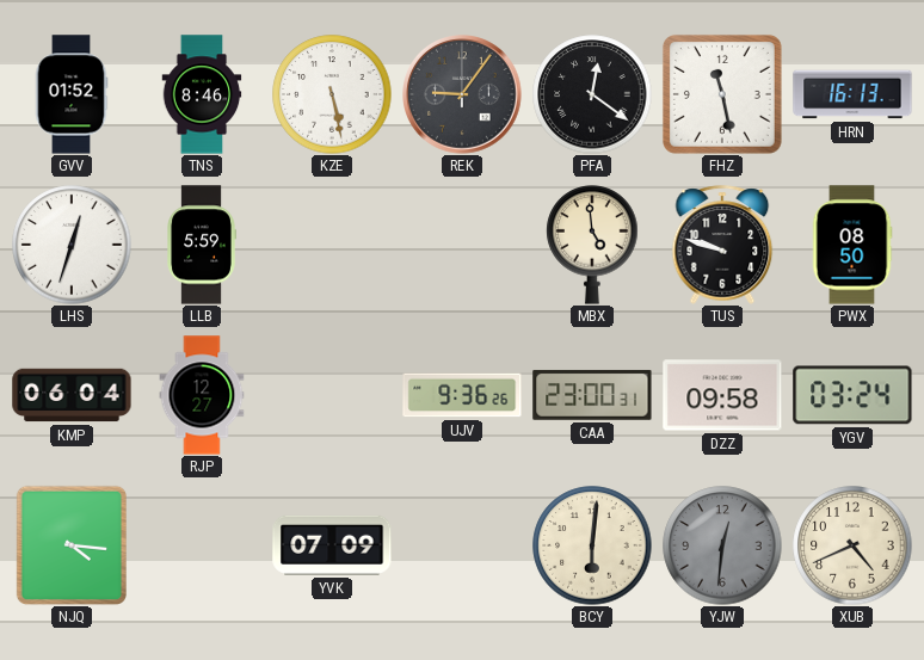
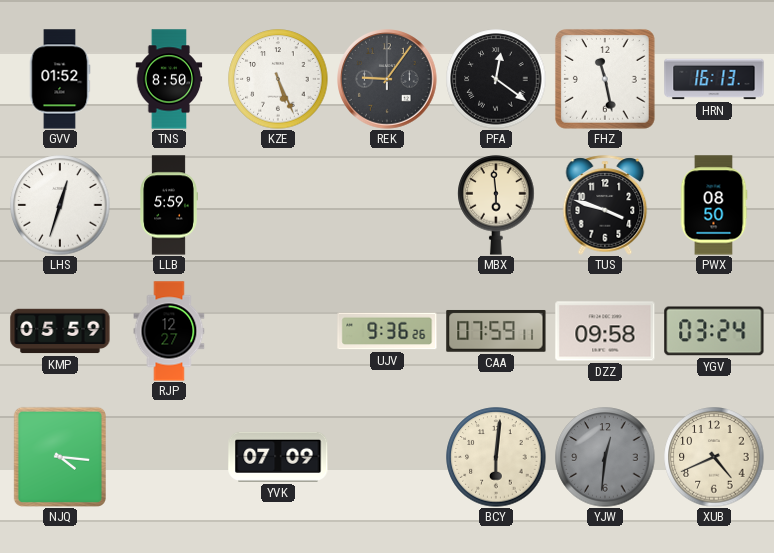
TNS: 8:46 -> 8:50
KZE: 5:28 -> 5:26
MBX: 4:59 -> 5:59
TUS: 9:48 -> 3:48
KMP: 06:04 -> 05:59
CAA: 23:00 -> 07:59
